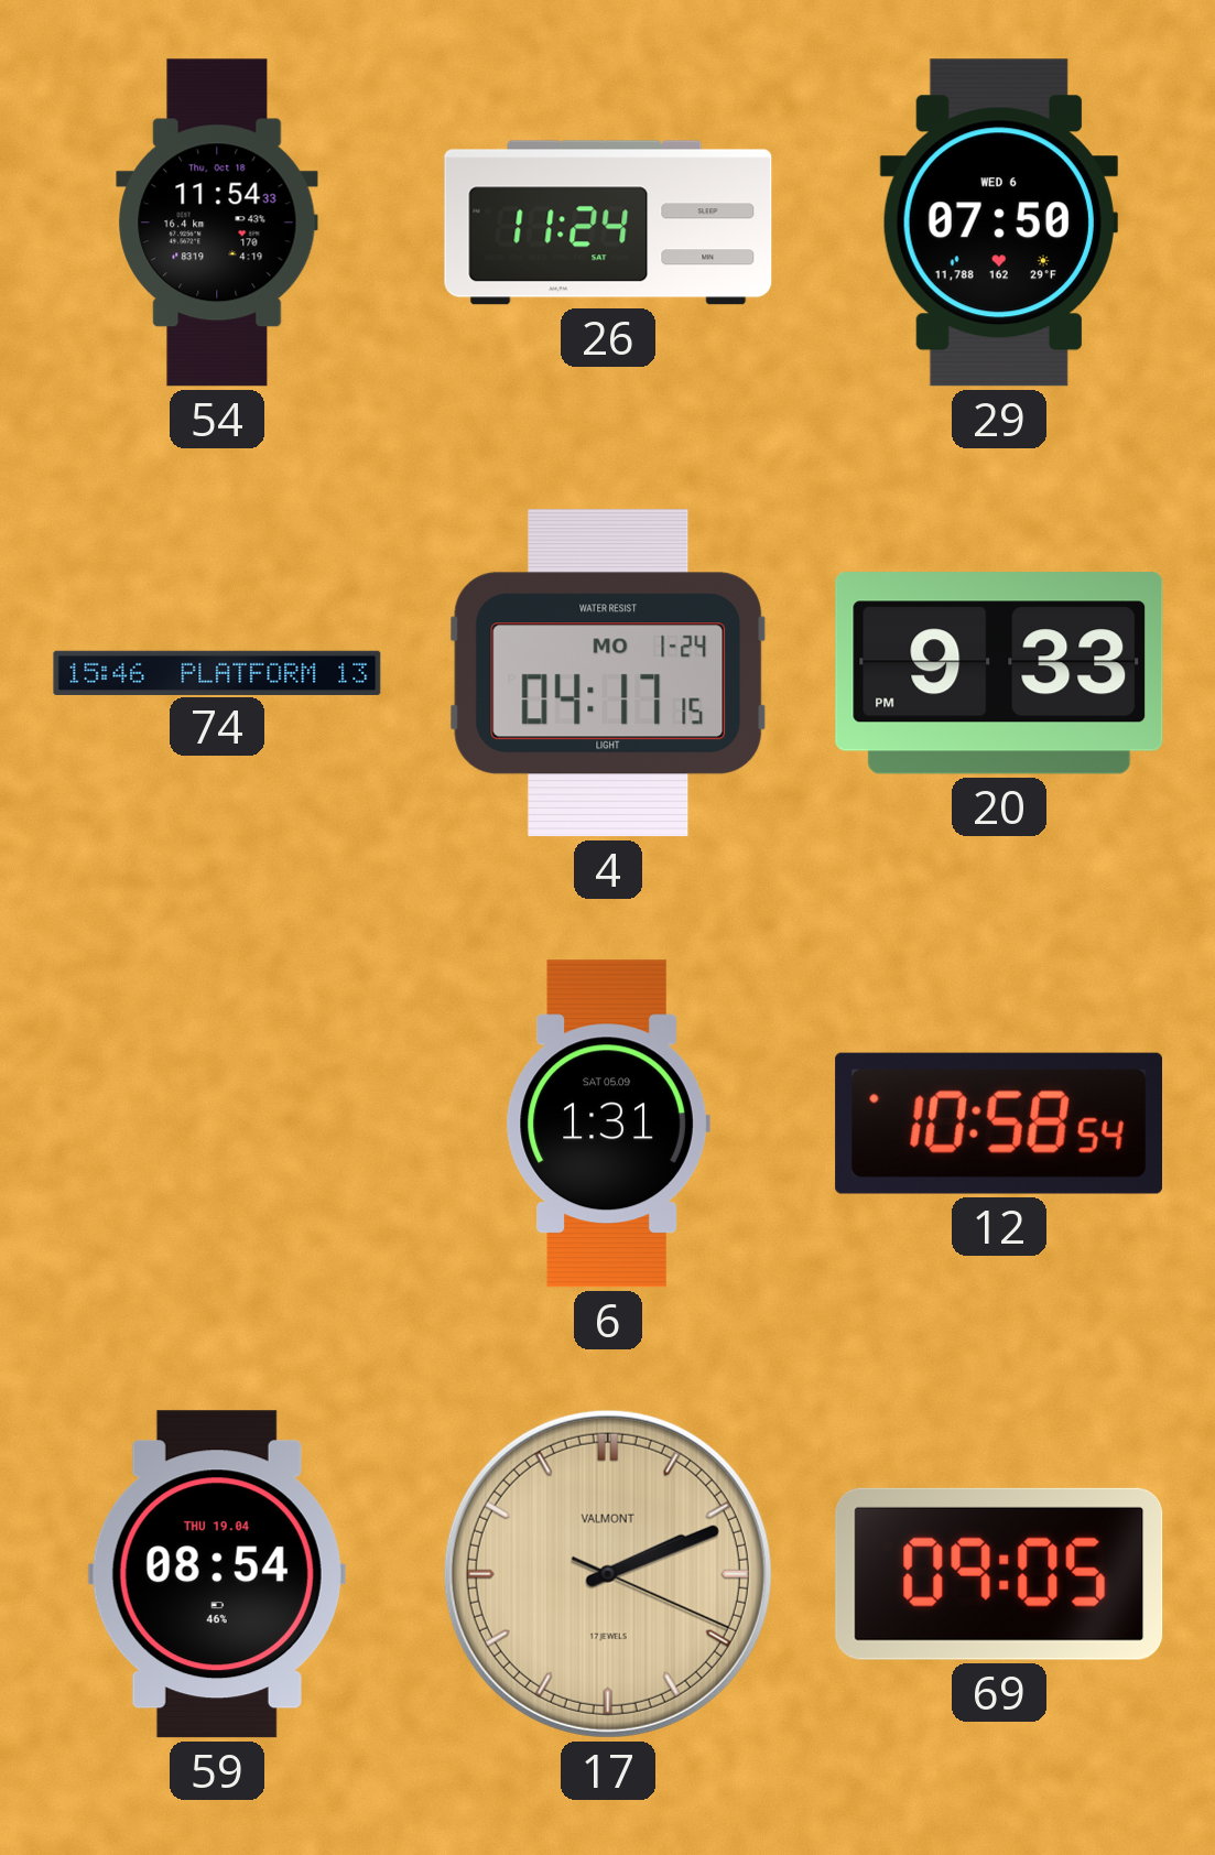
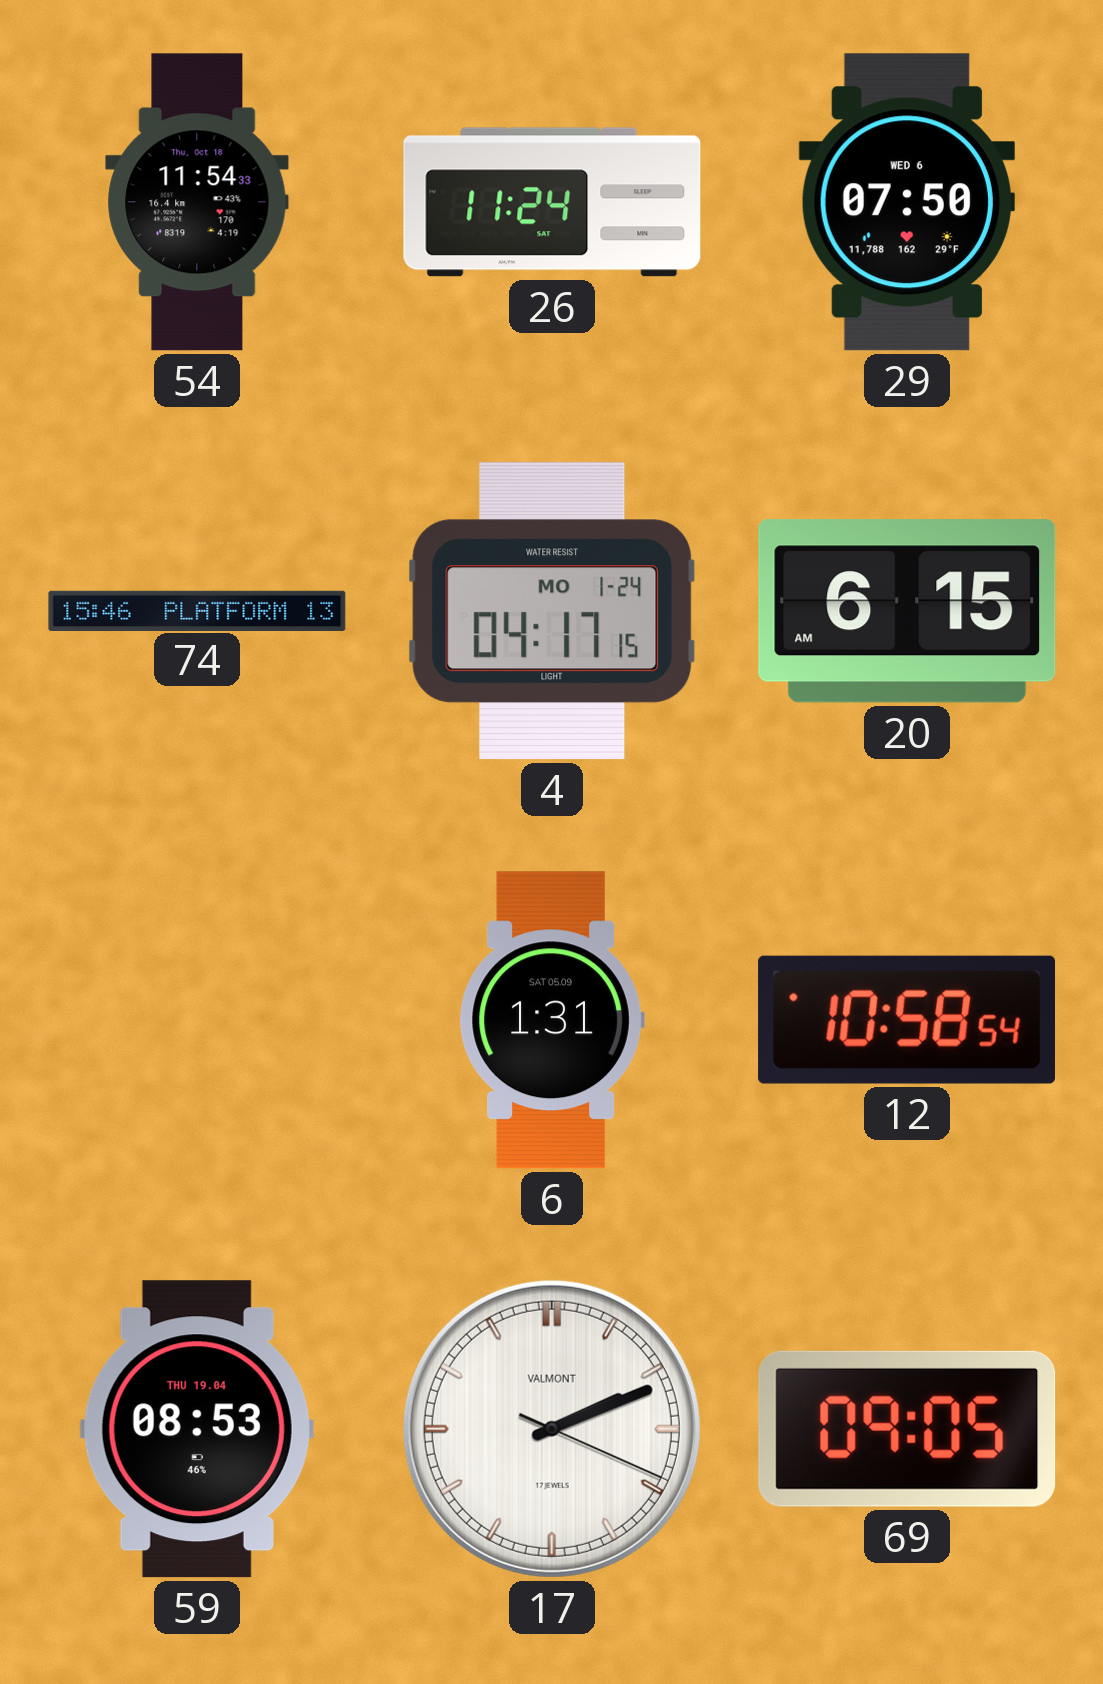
20: 9:33 -> 6:15
59: 08:54 -> 08:53
17 dial: champagne -> white
